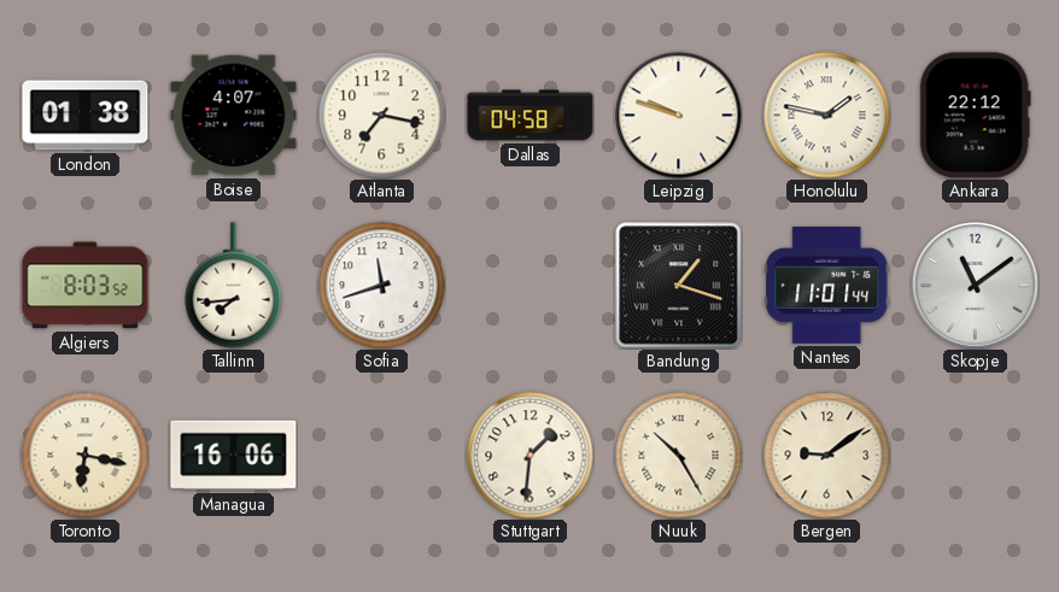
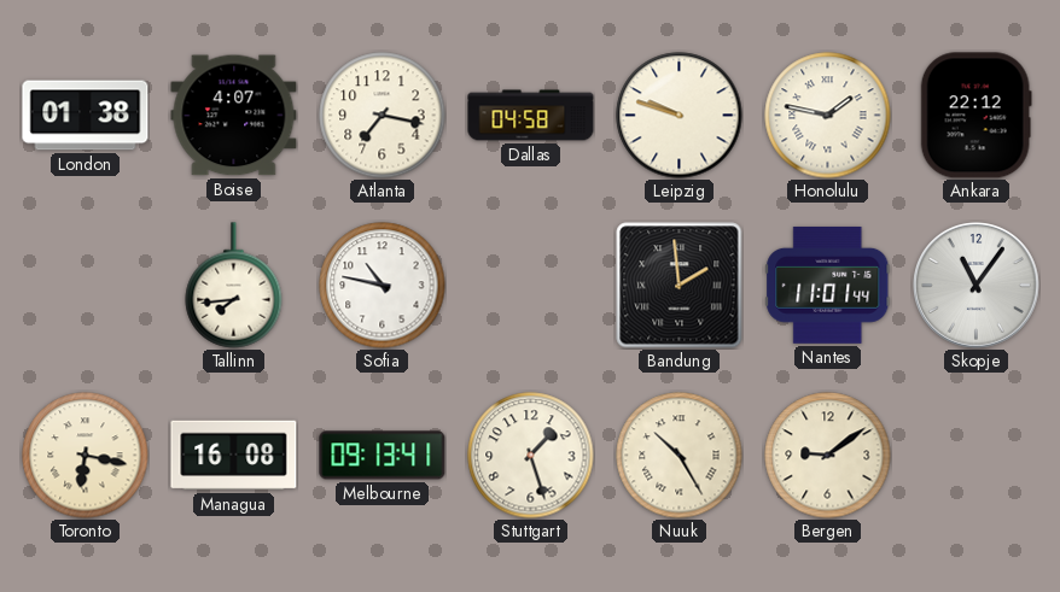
Algiers: 8:03 -> none
Sofia: 11:42 -> 10:47
Bandung: 1:18 -> 1:59
Skopje: 11:09 -> 11:06
Managua: 16:06 -> 16:08
Melbourne: none -> 09:13
Stuttgart: 1:31 -> 1:27
